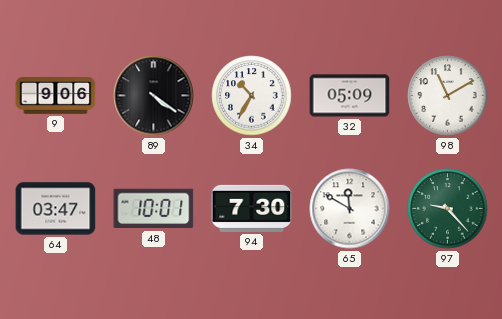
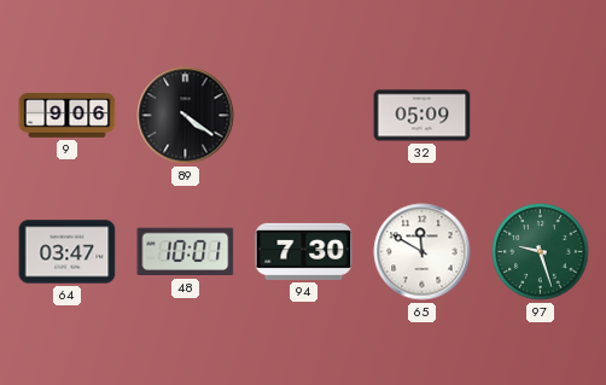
34: 10:35 -> none
98: 11:10 -> none
97: 9:23 -> 9:27
